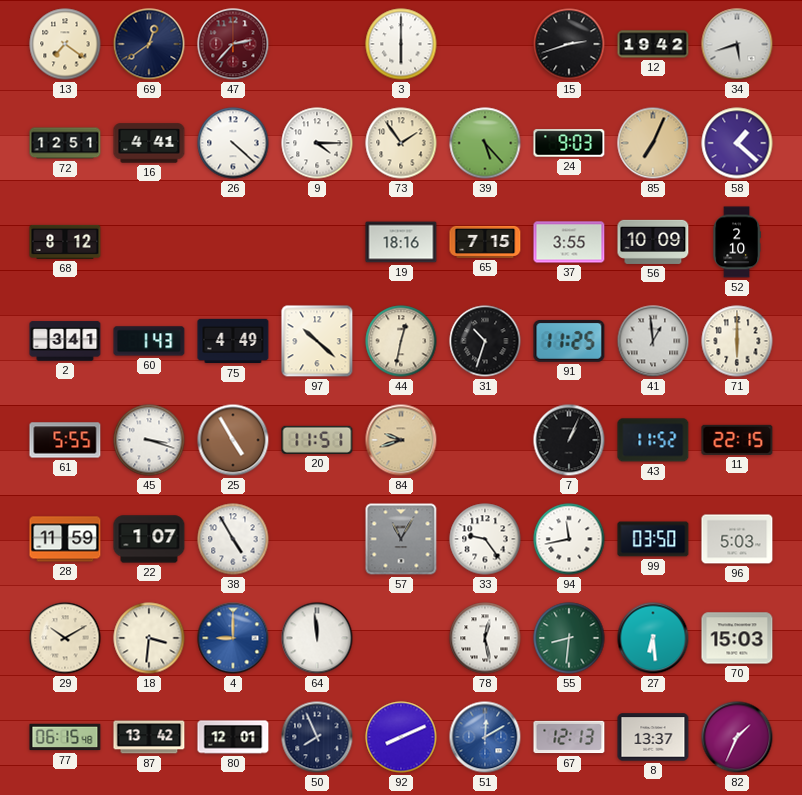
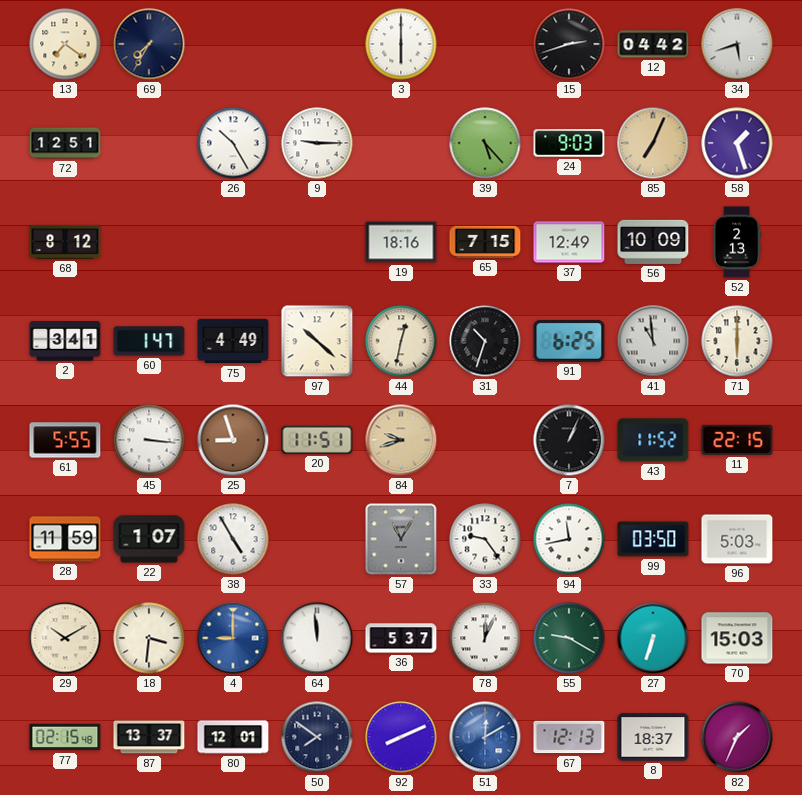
69: 12:39 -> 7:35
47: 2:37 -> none
12: 19:42 -> 04:42
16: 4:41 -> none
26: 4:22 -> 10:25
9: 4:15 -> 9:15
73: 1:54 -> none
58: 1:22 -> 1:27
37: 3:55 -> 12:49
52: 2:10 -> 2:13
60: 1:43 -> 1:47
91: 11:25 -> 6:25
41: 12:59 -> 10:59
45: 3:18 -> 3:16
25: 4:55 -> 8:57
36: none -> 5:37
78: 12:28 -> 12:04
55: 8:31 -> 9:20
27: 6:29 -> 6:33
77: 06:15 -> 02:15
87: 13:42 -> 13:37
50: 7:56 -> 7:51
8: 13:37 -> 18:37
